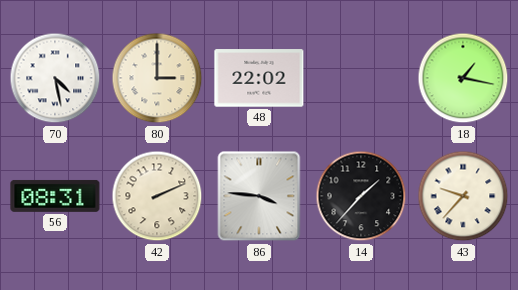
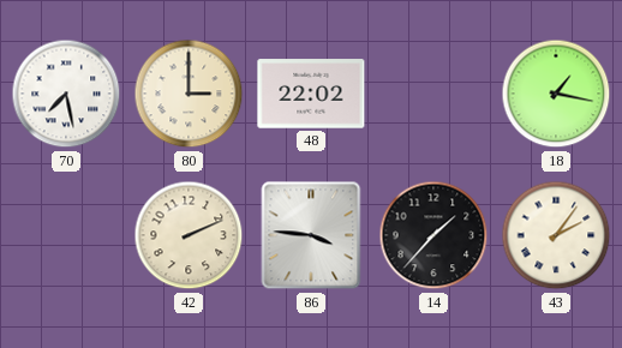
70: 4:28 -> 7:28
56: 08:31 -> none
43: 9:37 -> 2:06
